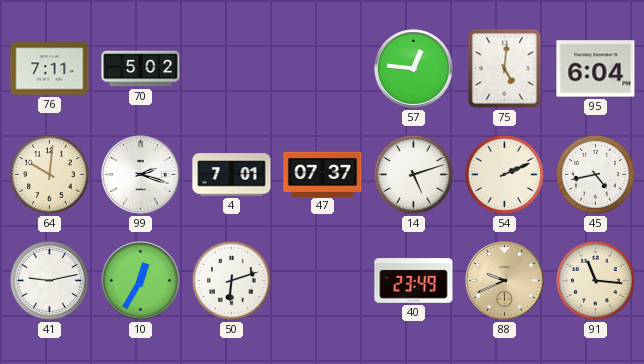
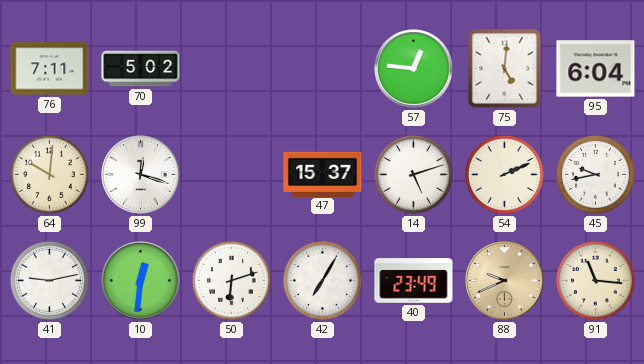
99: 2:18 -> 12:18
4: 7:01 -> none
47: 07:37 -> 15:37
45: 4:43 -> 9:43
10: 12:35 -> 12:31
42: none -> 7:05
